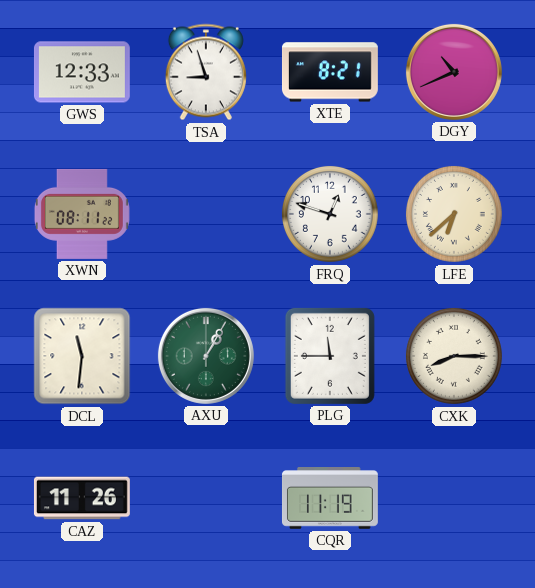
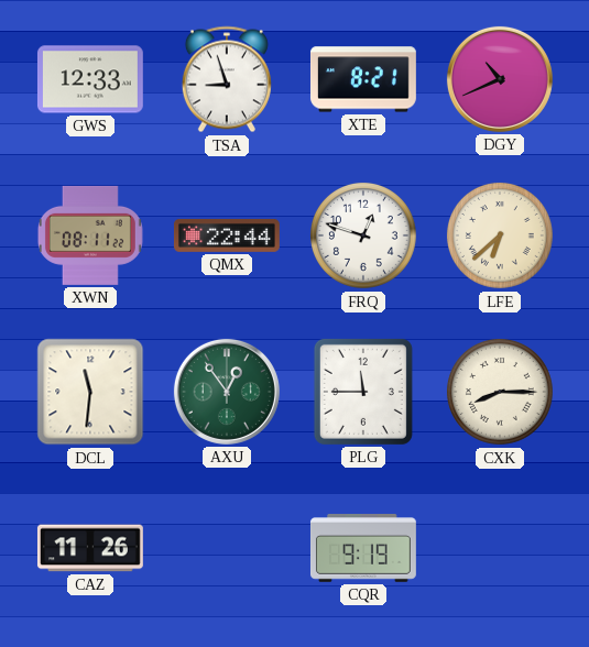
QMX: none -> 22:44
AXU: 1:05 -> 12:54
CQR: 11:19 -> 9:19
